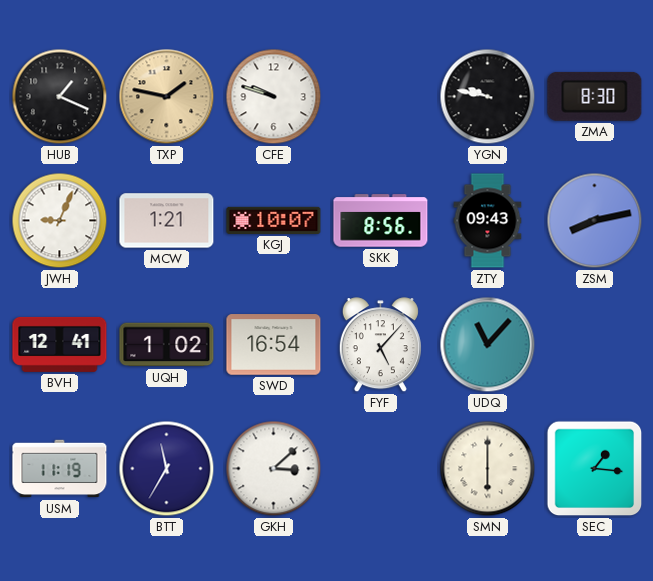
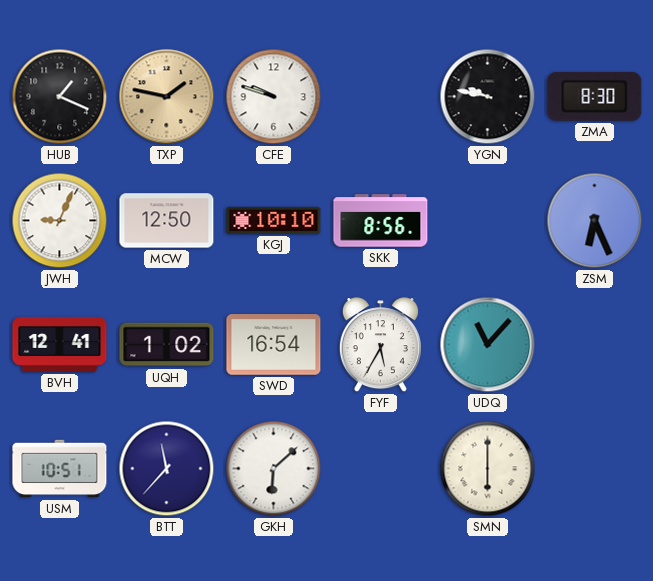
MCW: 1:21 -> 12:50
KGJ: 10:07 -> 10:10
ZTY: 09:43 -> none
ZSM: 8:13 -> 6:26
FYF: 5:07 -> 5:35
USM: 11:19 -> 10:51
BTT: 11:35 -> 11:37
GKH: 3:08 -> 6:08
SEC: 1:16 -> none
